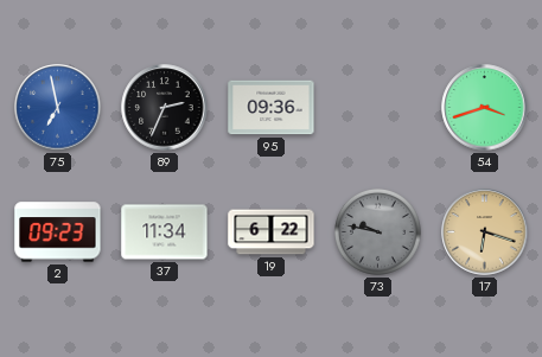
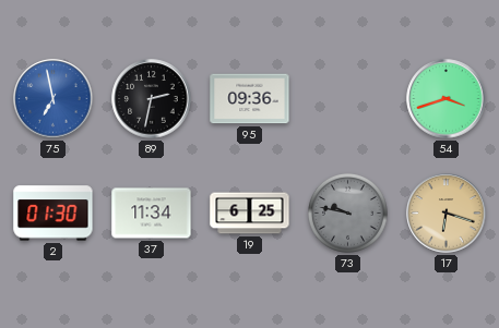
89: 2:34 -> 2:32
2: 09:23 -> 01:30
19: 6:22 -> 6:25
